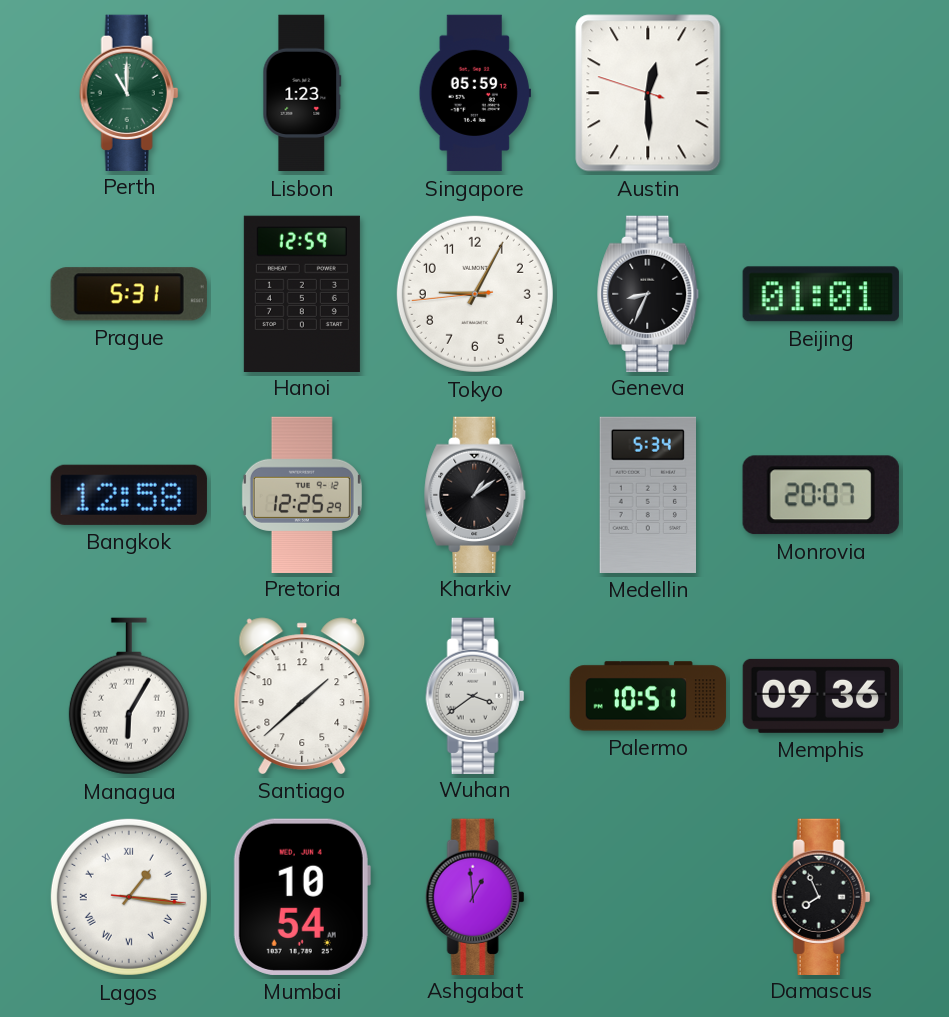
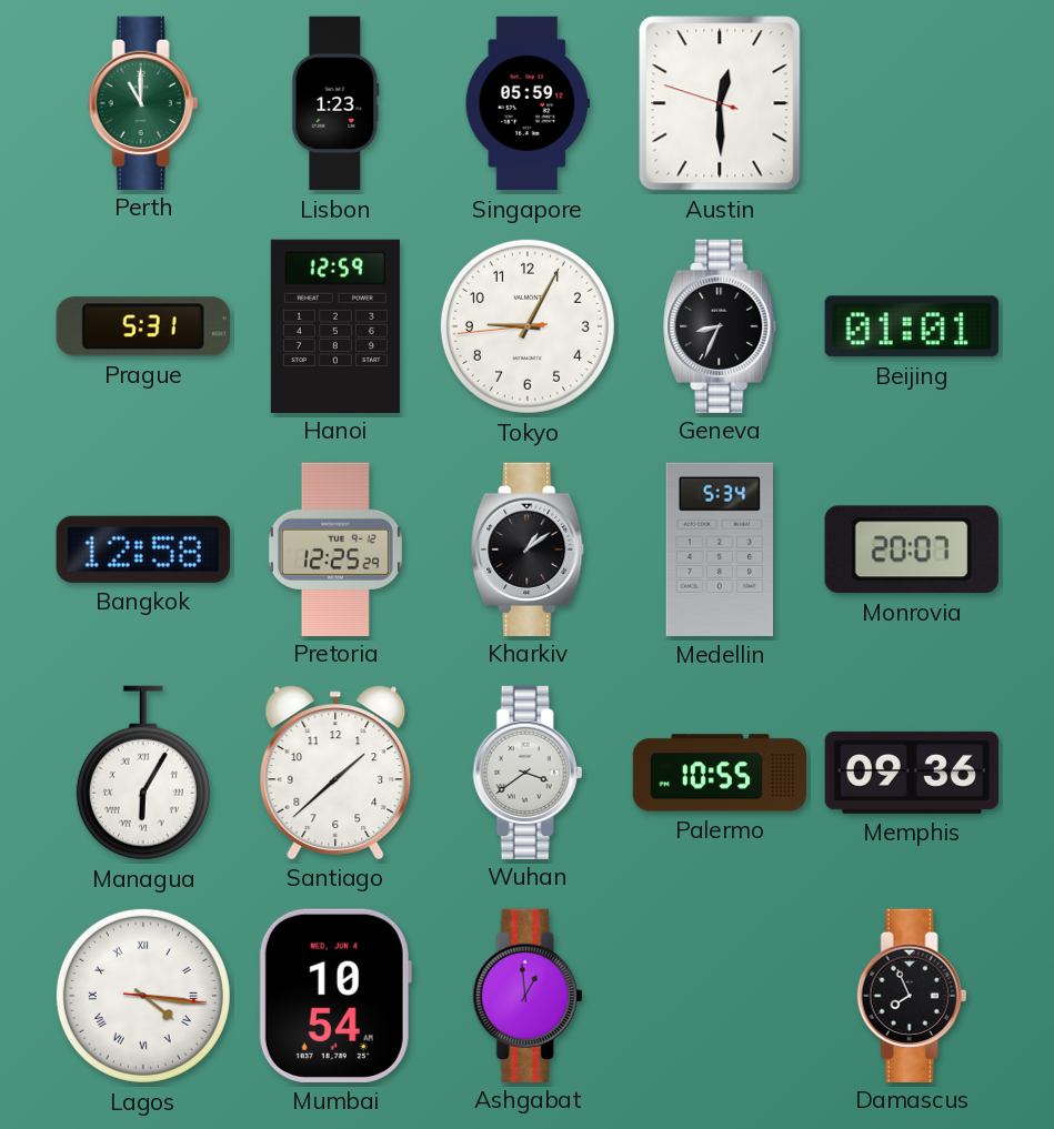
Palermo: 10:51 -> 10:55
Lagos: 1:16 -> 4:16
